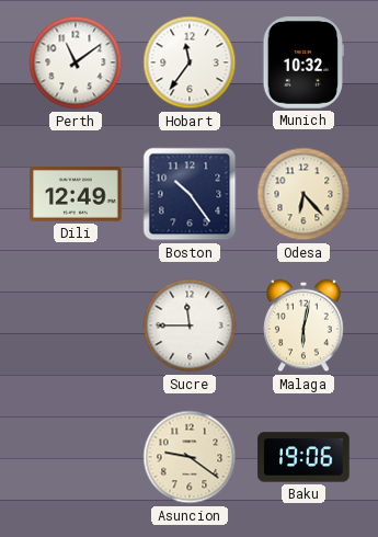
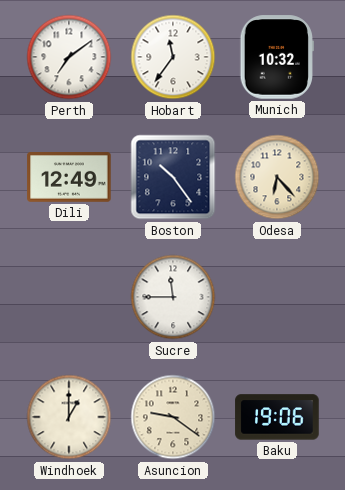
Perth: 11:09 -> 7:09
Malaga: 6:02 -> none
Windhoek: none -> 1:00
